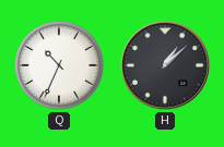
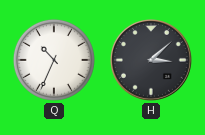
H: 1:08 -> 3:08
